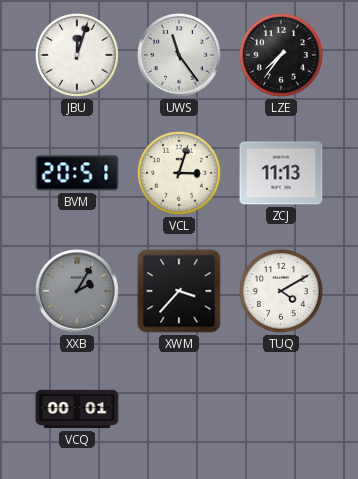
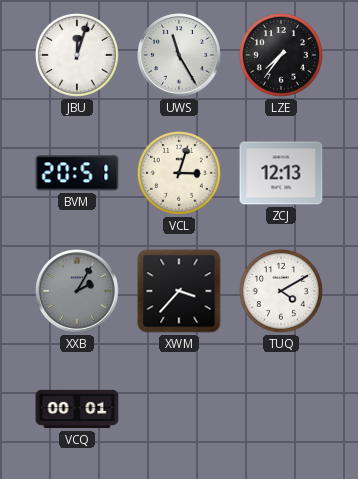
UWS: 11:24 -> 11:25
ZCJ: 11:13 -> 12:13
